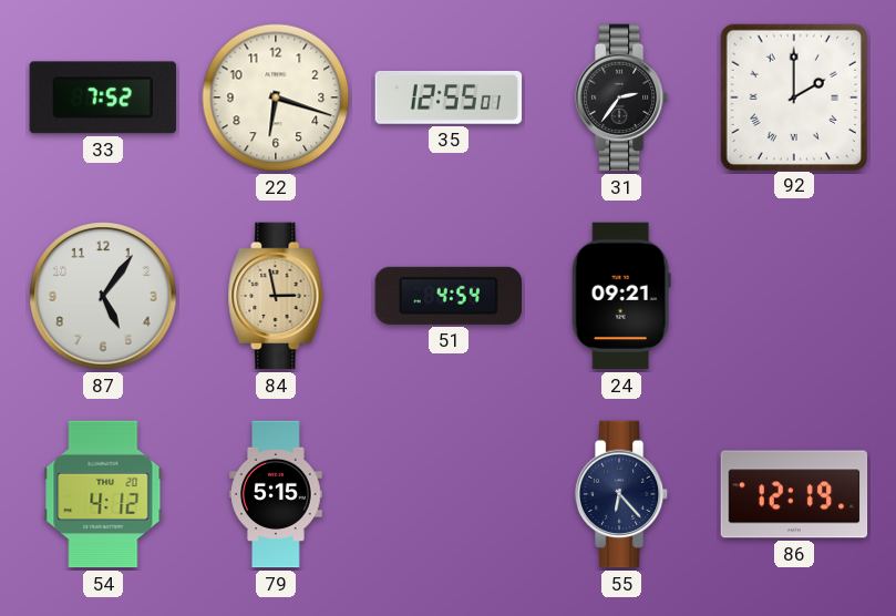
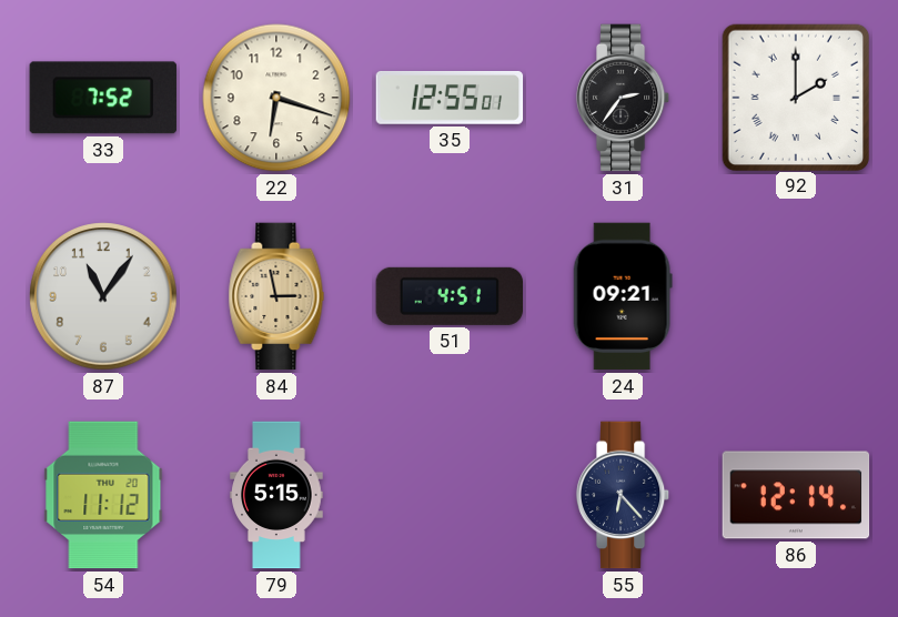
87: 5:06 -> 11:06
51: 4:54 -> 4:51
54: 4:12 -> 11:12
86: 12:19 -> 12:14
